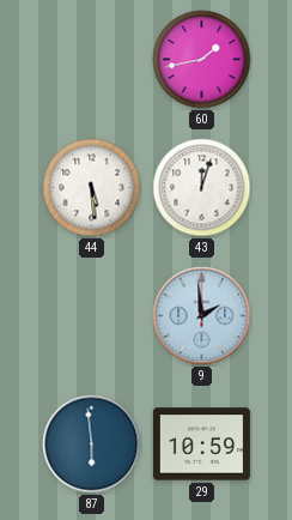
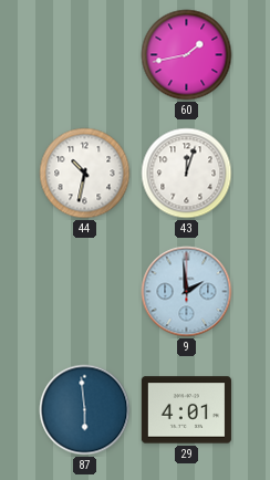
44: 5:29 -> 10:32
29: 10:59 -> 4:01
